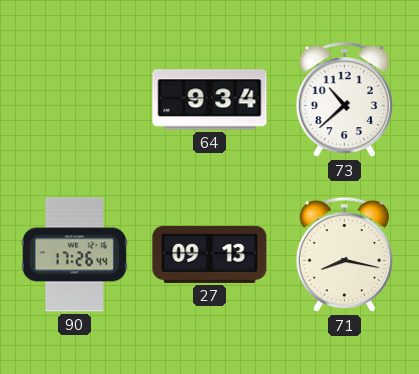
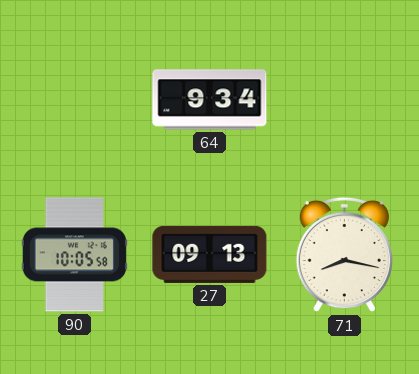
73: 10:38 -> none
90: 17:26 -> 10:05
